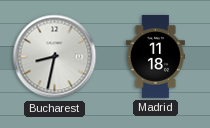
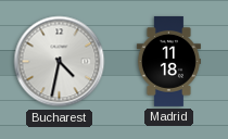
Bucharest: 8:32 -> 4:32
